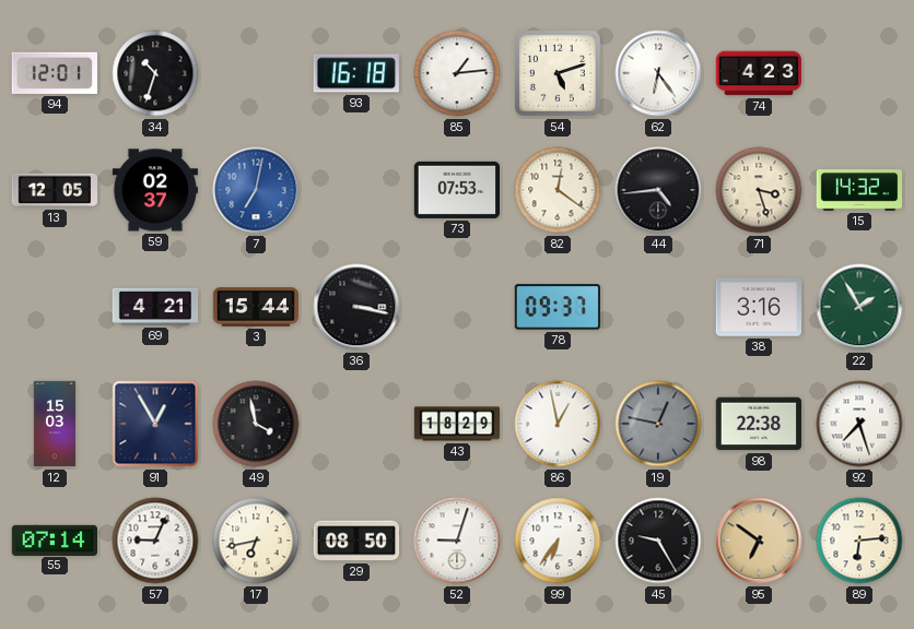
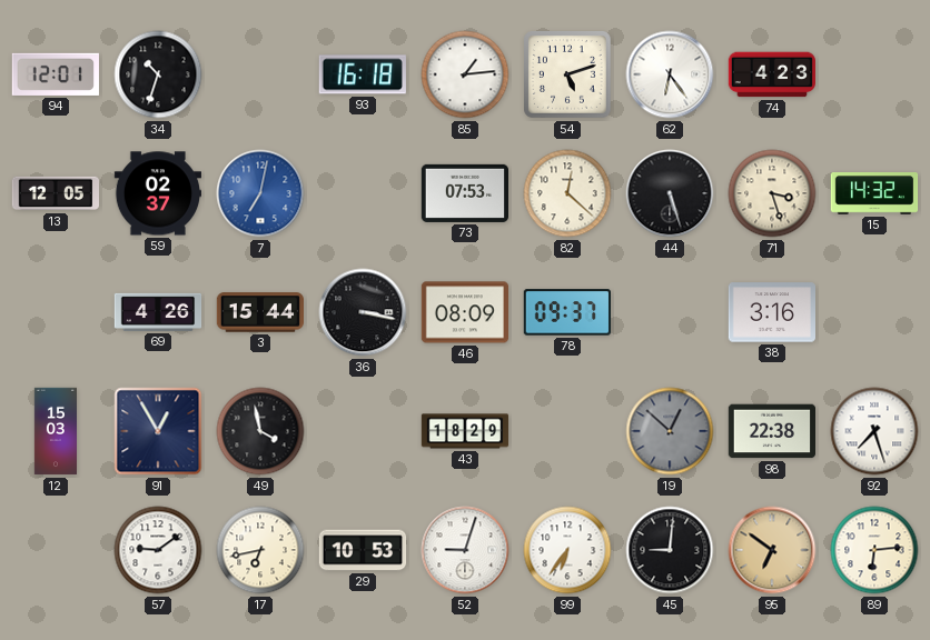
82: 12:21 -> 12:22
44: 4:44 -> 5:27
69: 4:21 -> 4:26
46: none -> 08:09
22: 1:55 -> none
86: 12:58 -> none
19: 12:47 -> 12:52
55: 07:14 -> none
57: 9:04 -> 9:09
29: 08:50 -> 10:53
45: 9:25 -> 9:01
